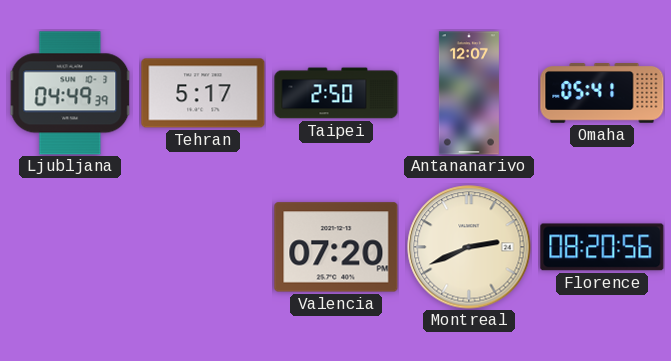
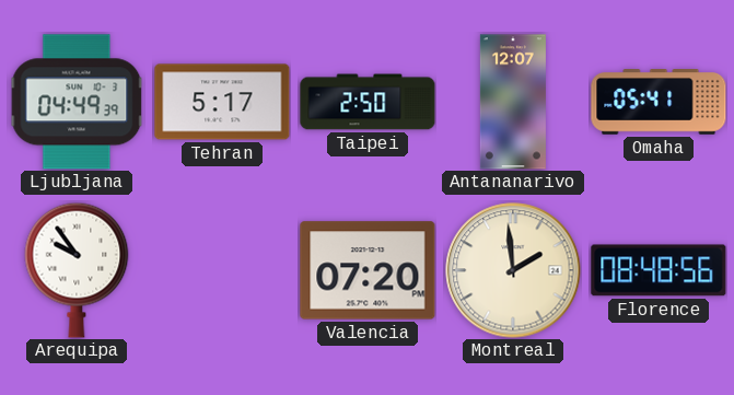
Arequipa: none -> 9:54
Montreal: 2:41 -> 1:59
Florence: 08:20 -> 08:48
